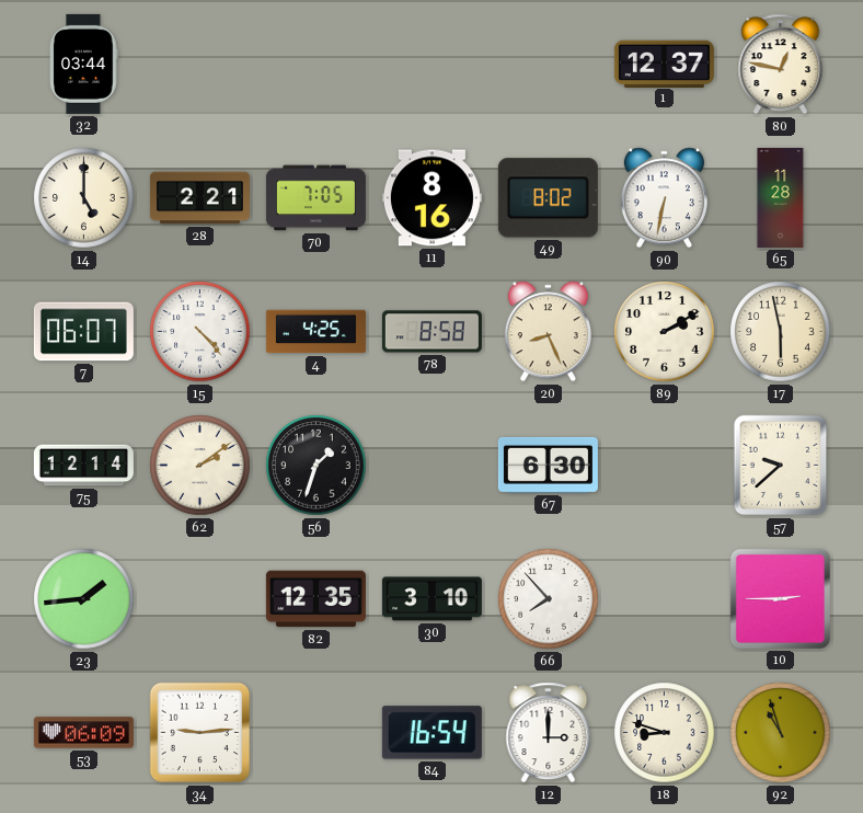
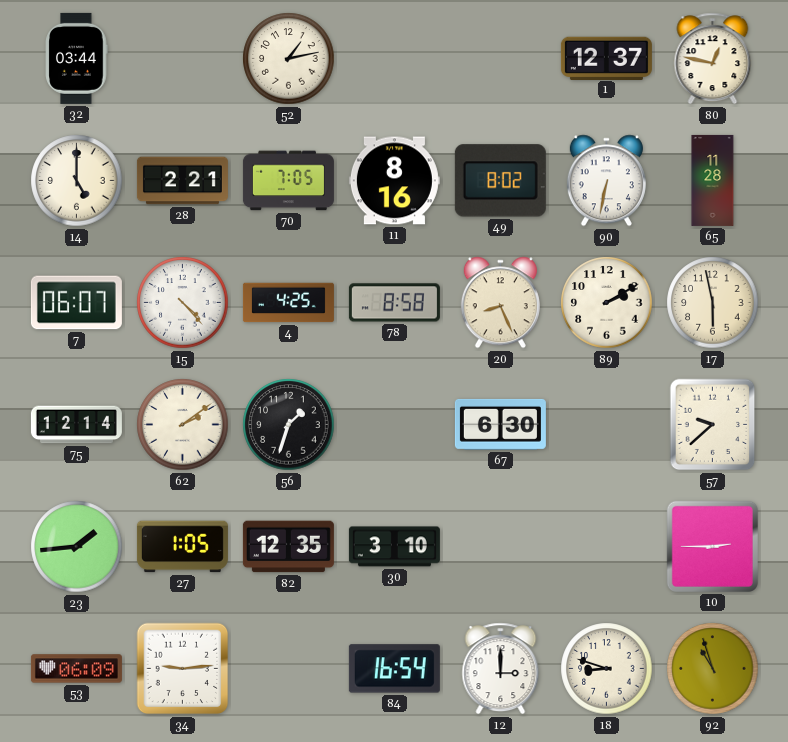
52: none -> 1:13
27: none -> 1:05
66: 7:53 -> none
